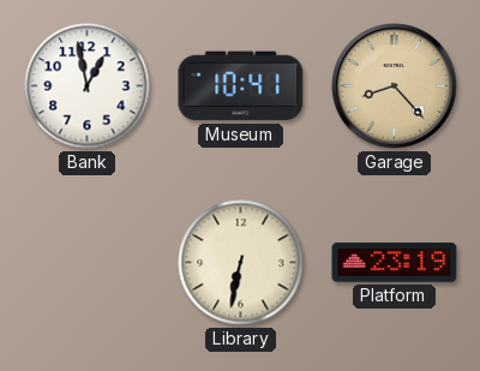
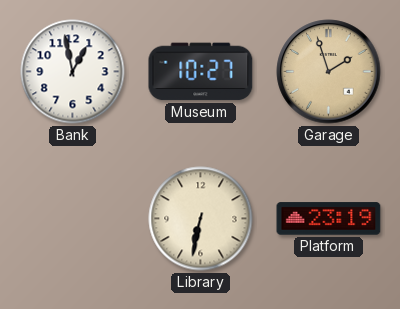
Museum: 10:41 -> 10:27
Garage: 8:23 -> 1:57
